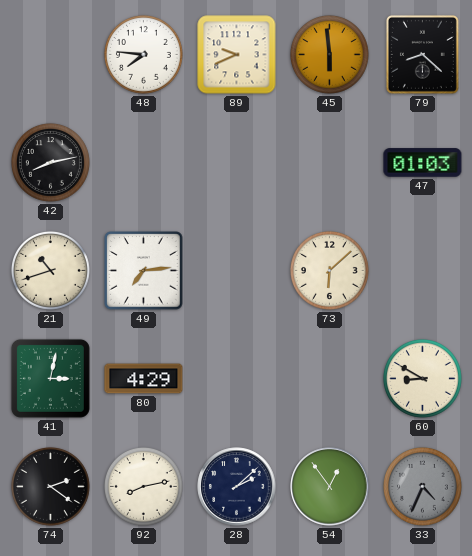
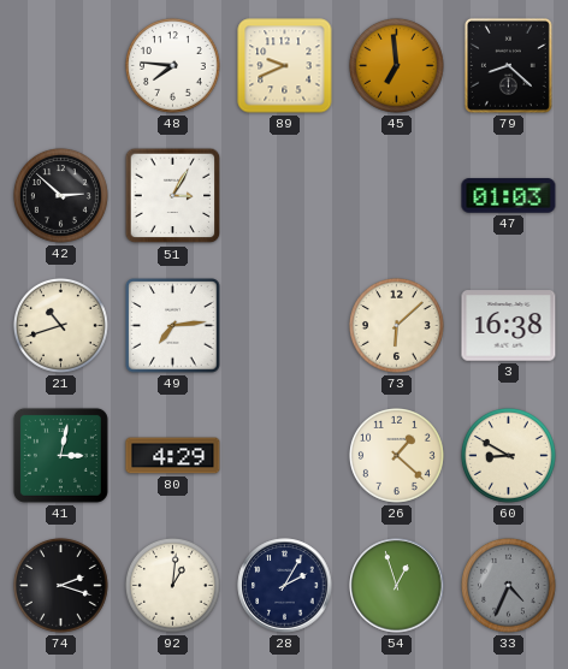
45: 5:59 -> 6:59
42: 8:13 -> 2:52
51: none -> 3:05
3: none -> 16:38
26: none -> 1:22
74: 2:21 -> 2:18
92: 8:13 -> 1:01
28: 2:08 -> 2:05
54: 12:54 -> 12:57
